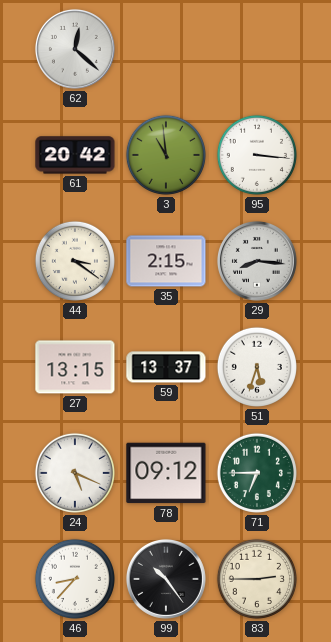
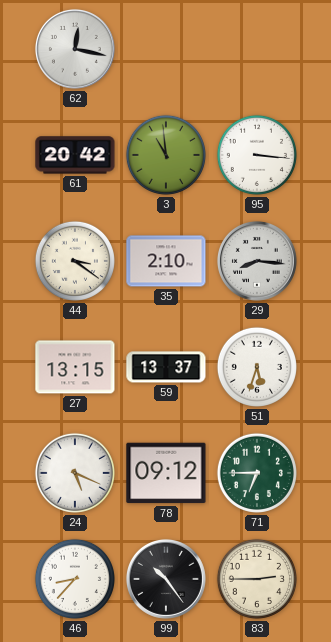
62: 12:22 -> 12:17
35: 2:15 -> 2:10
